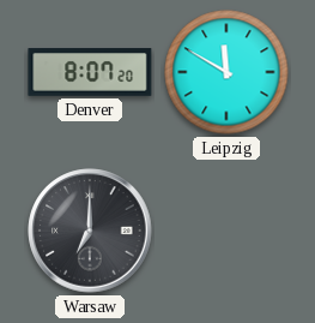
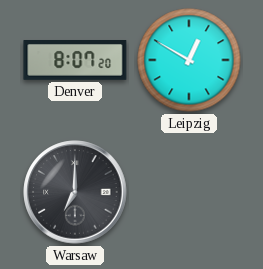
Leipzig: 11:50 -> 12:50
